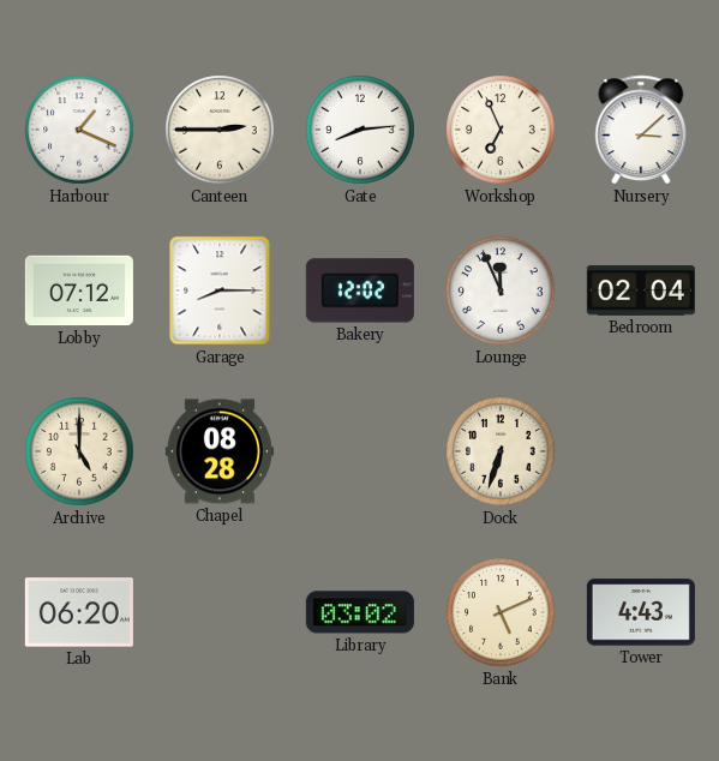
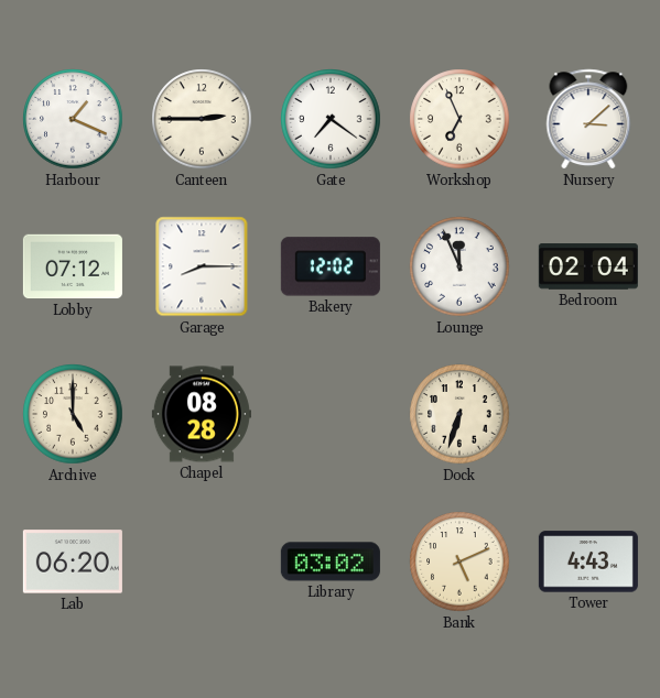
Gate: 8:14 -> 7:21
